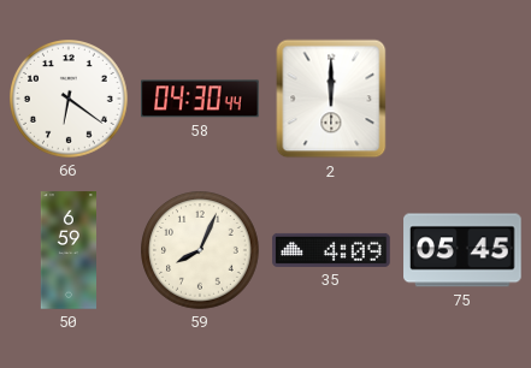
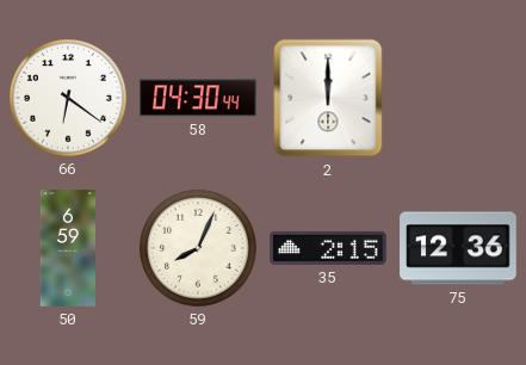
35: 4:09 -> 2:15
75: 05:45 -> 12:36
